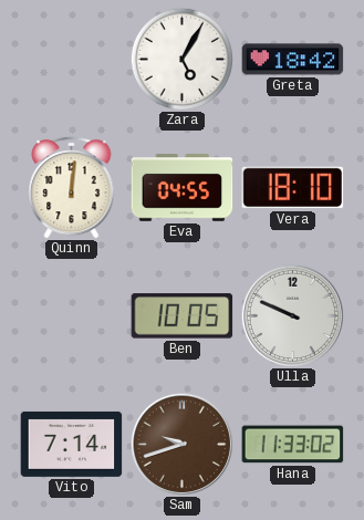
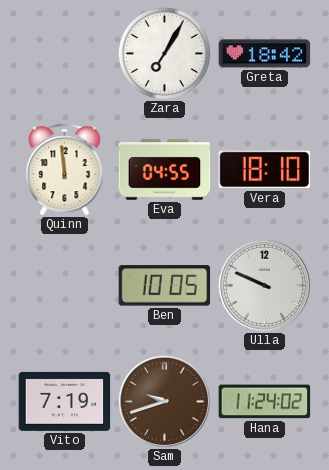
Zara: 5:05 -> 7:05
Quinn: 12:01 -> 11:59
Vito: 7:14 -> 7:19
Hana: 11:33 -> 11:24
